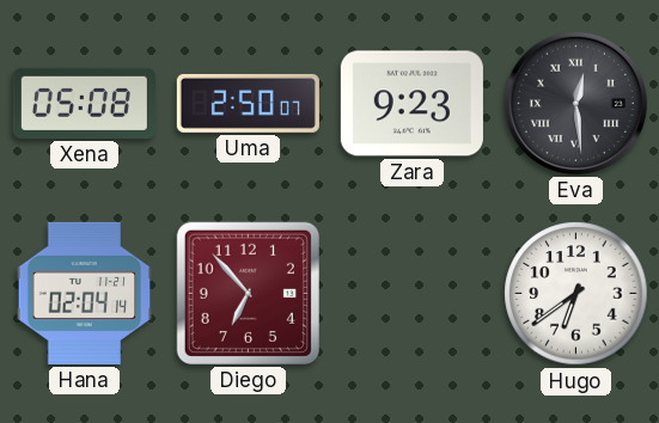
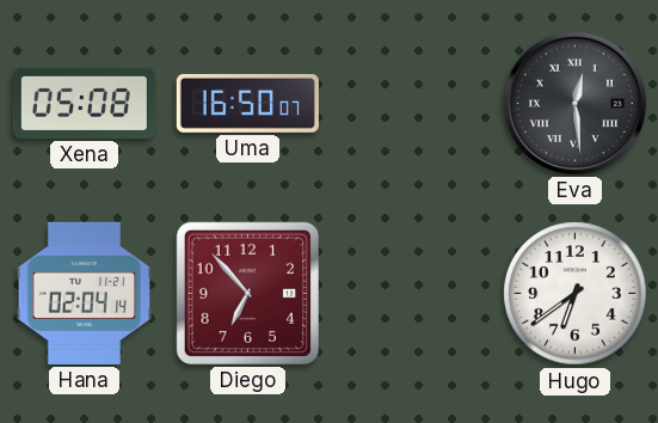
Uma: 2:50 -> 16:50
Zara: 9:23 -> none
